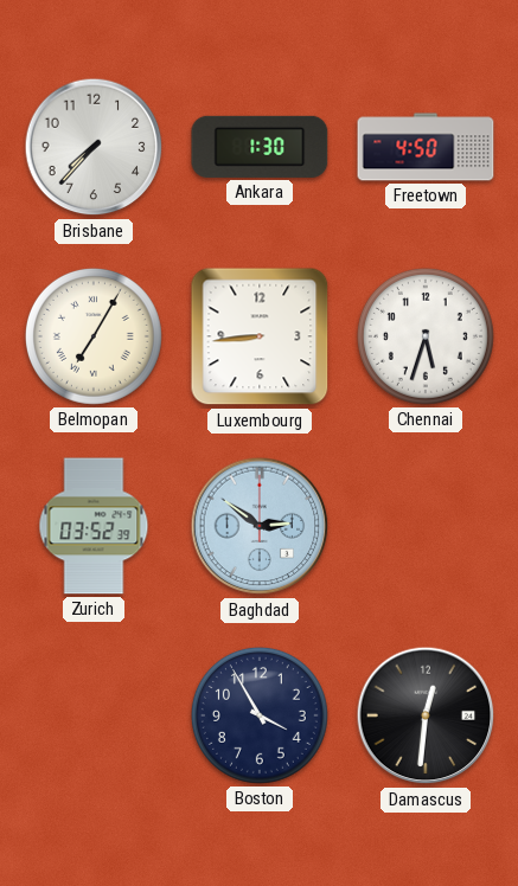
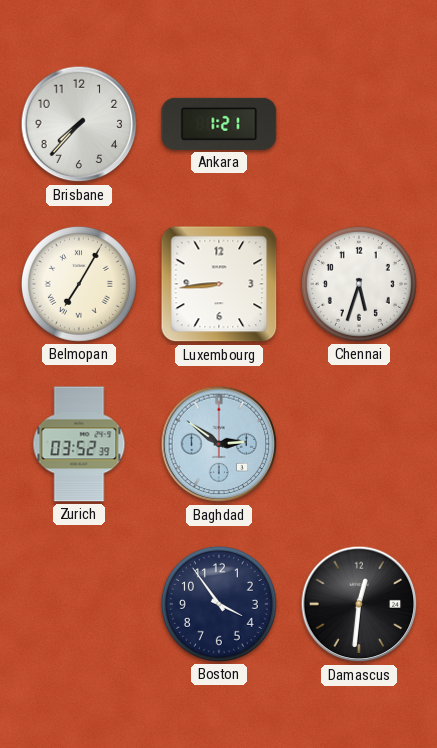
Ankara: 1:30 -> 1:21
Freetown: 4:50 -> none
Boston: 3:55 -> 3:54
